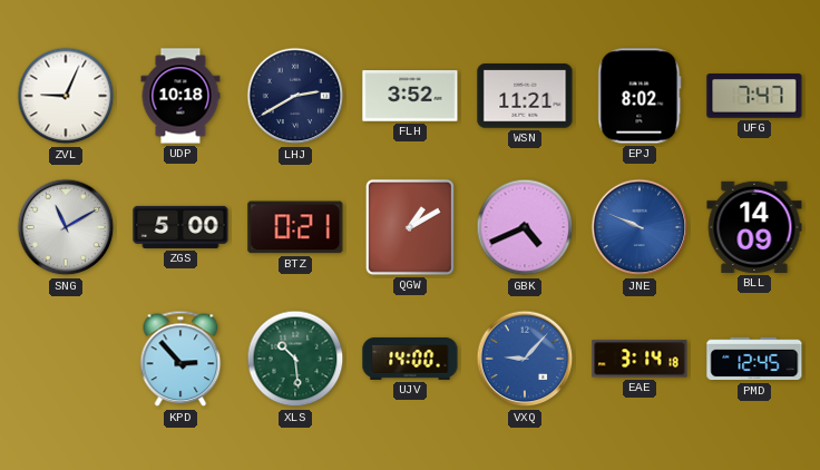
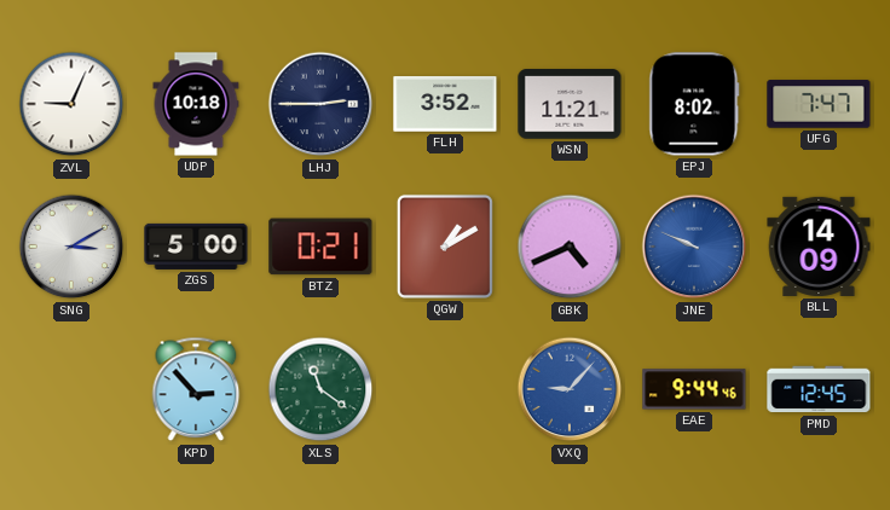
LHJ: 2:40 -> 2:45
SNG: 11:10 -> 3:10
XLS: 10:29 -> 11:21
UJV: 14:00 -> none
EAE: 3:14 -> 9:44
